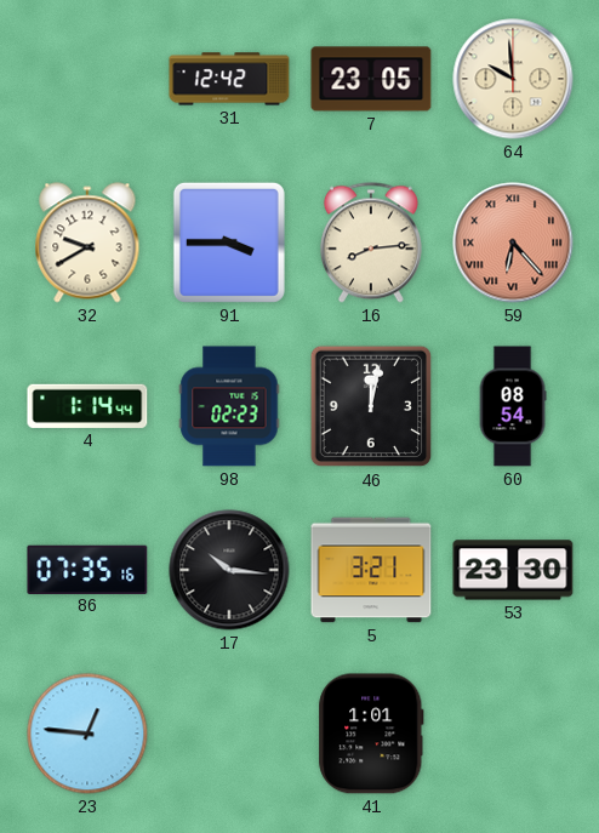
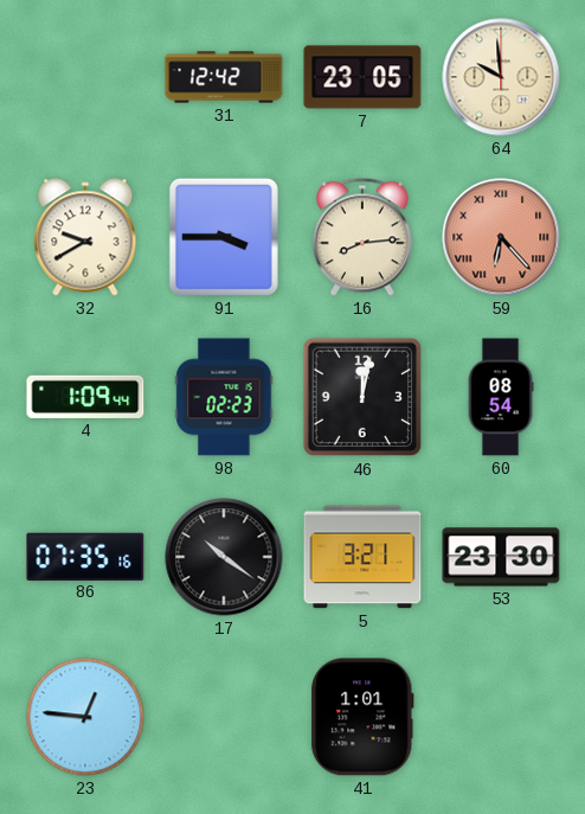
4: 1:14 -> 1:09
17: 10:16 -> 10:21
